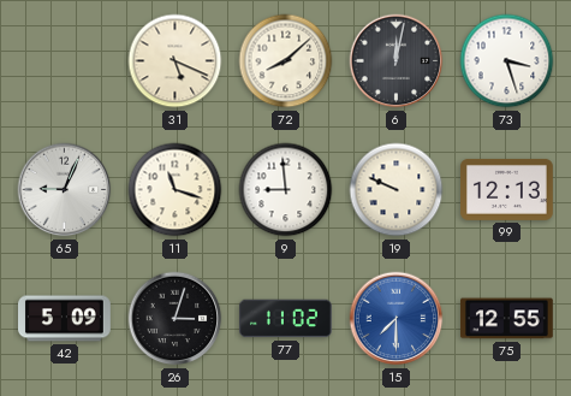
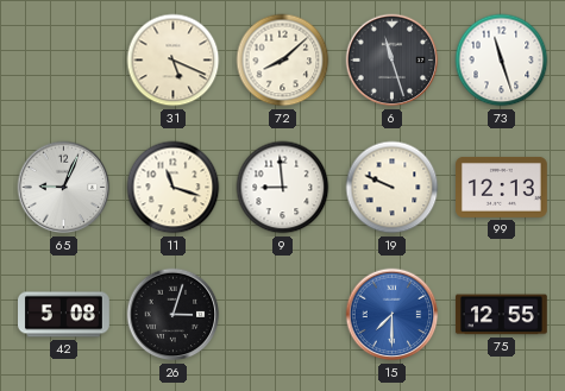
6: 12:02 -> 11:27
73: 3:27 -> 11:27
42: 5:09 -> 5:08
77: 11:02 -> none
